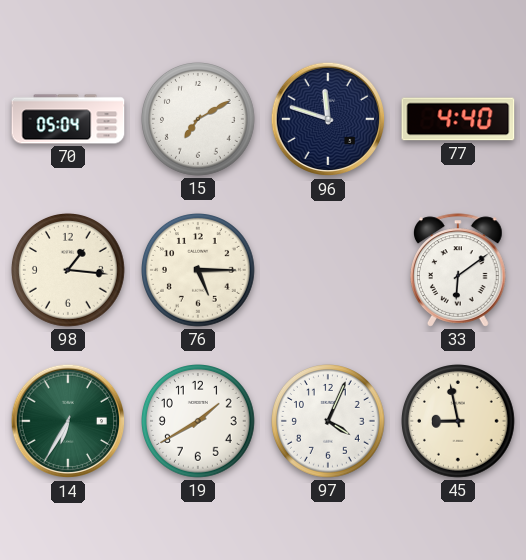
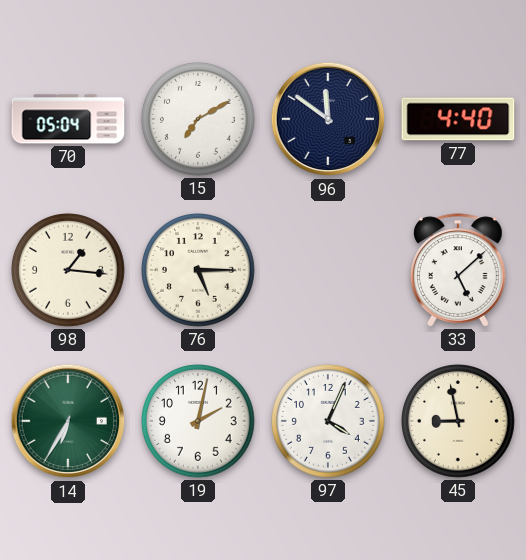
96: 11:48 -> 11:51
33: 6:09 -> 5:08
19: 1:40 -> 2:02
